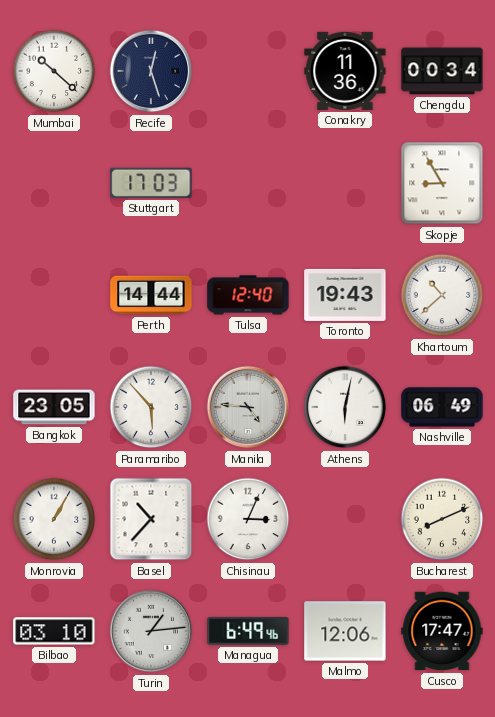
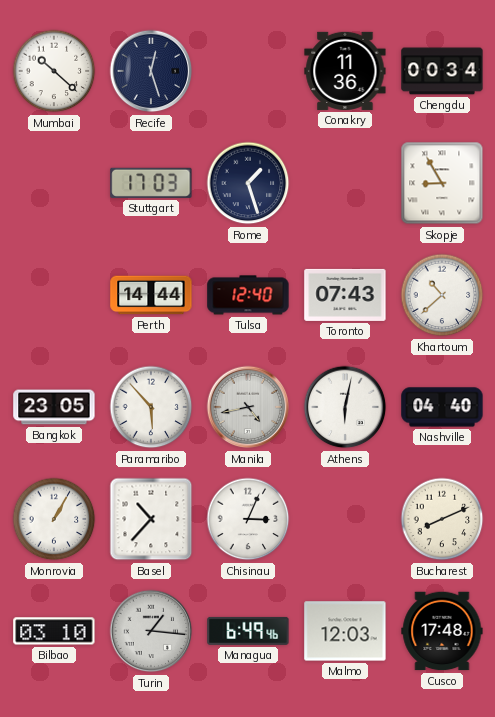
Rome: none -> 1:27
Toronto: 19:43 -> 07:43
Manila: 4:46 -> 4:43
Nashville: 06:49 -> 04:40
Turin: 1:14 -> 1:16
Malmo: 12:06 -> 12:03
Cusco: 17:47 -> 17:48
